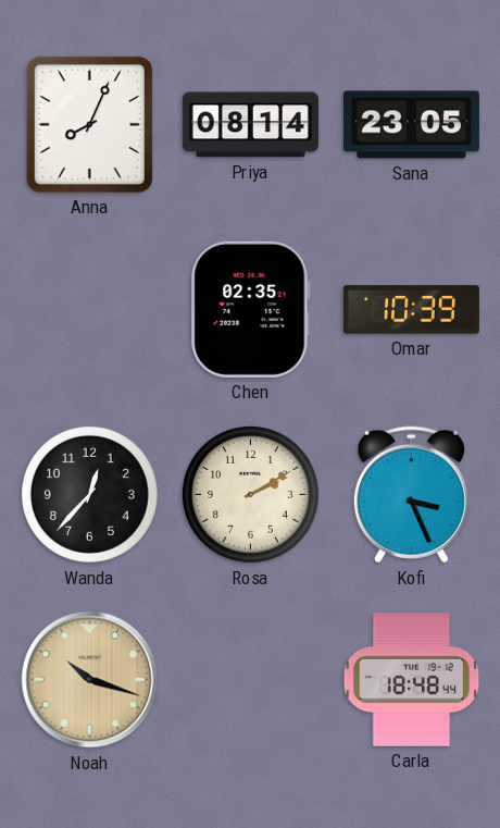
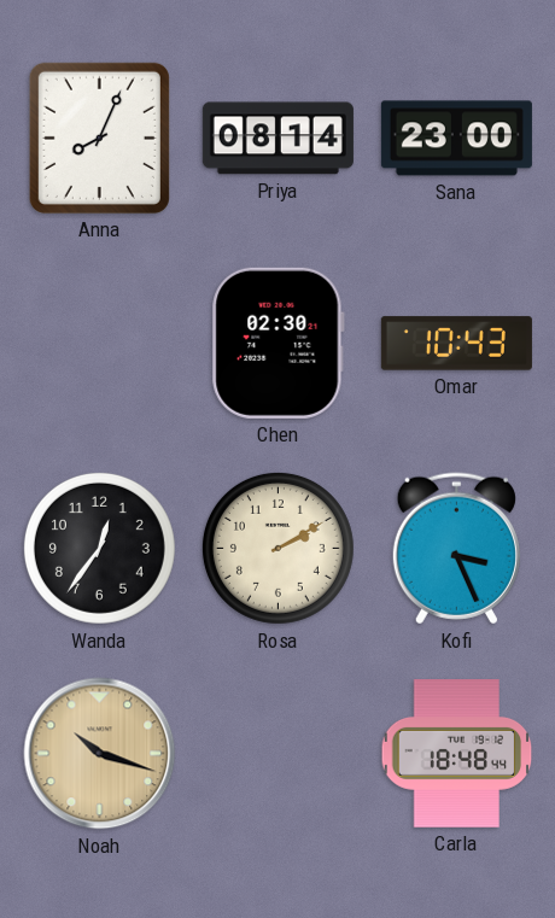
Sana: 23:05 -> 23:00
Chen: 02:35 -> 02:30
Omar: 10:39 -> 10:43
Wanda: 12:37 -> 12:36
